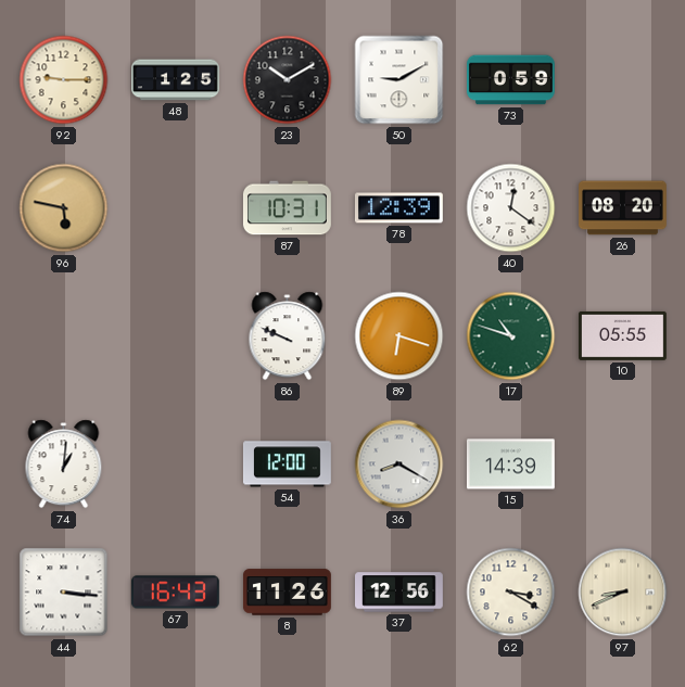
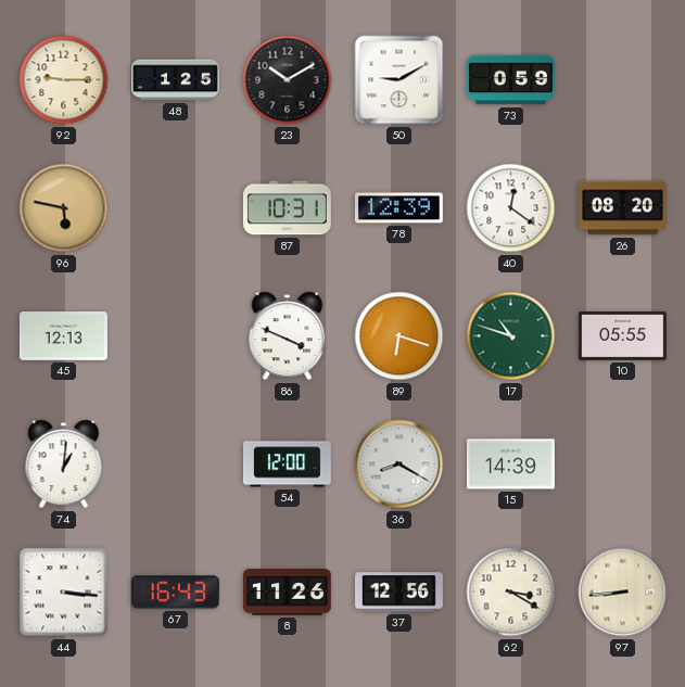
45: none -> 12:13
86: 9:49 -> 3:49
97: 8:41 -> 8:44
